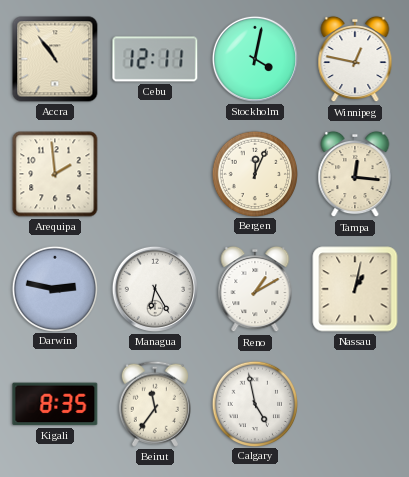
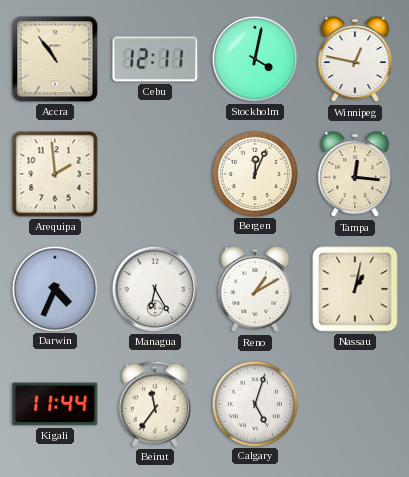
Darwin: 2:47 -> 4:34
Kigali: 8:35 -> 11:44
Calgary: 4:58 -> 5:03
